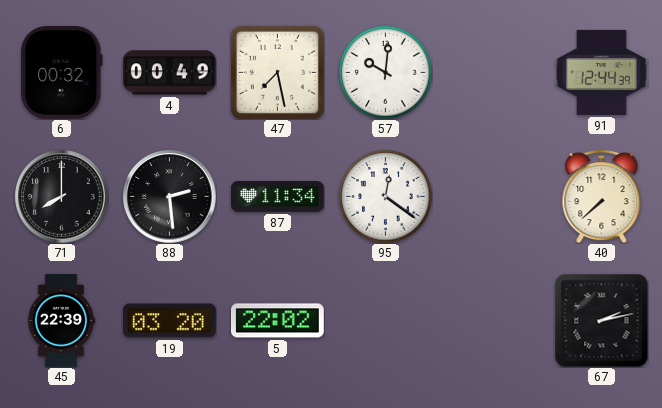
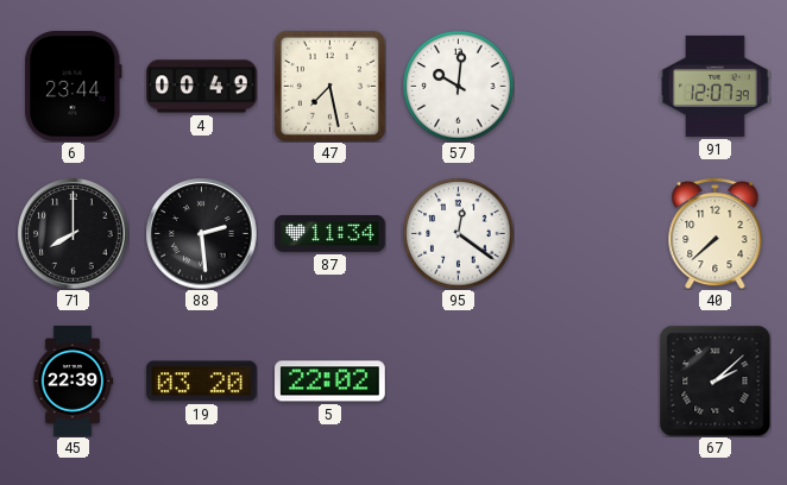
6: 00:32 -> 23:44
91: 12:44 -> 12:07
67: 2:13 -> 2:08
